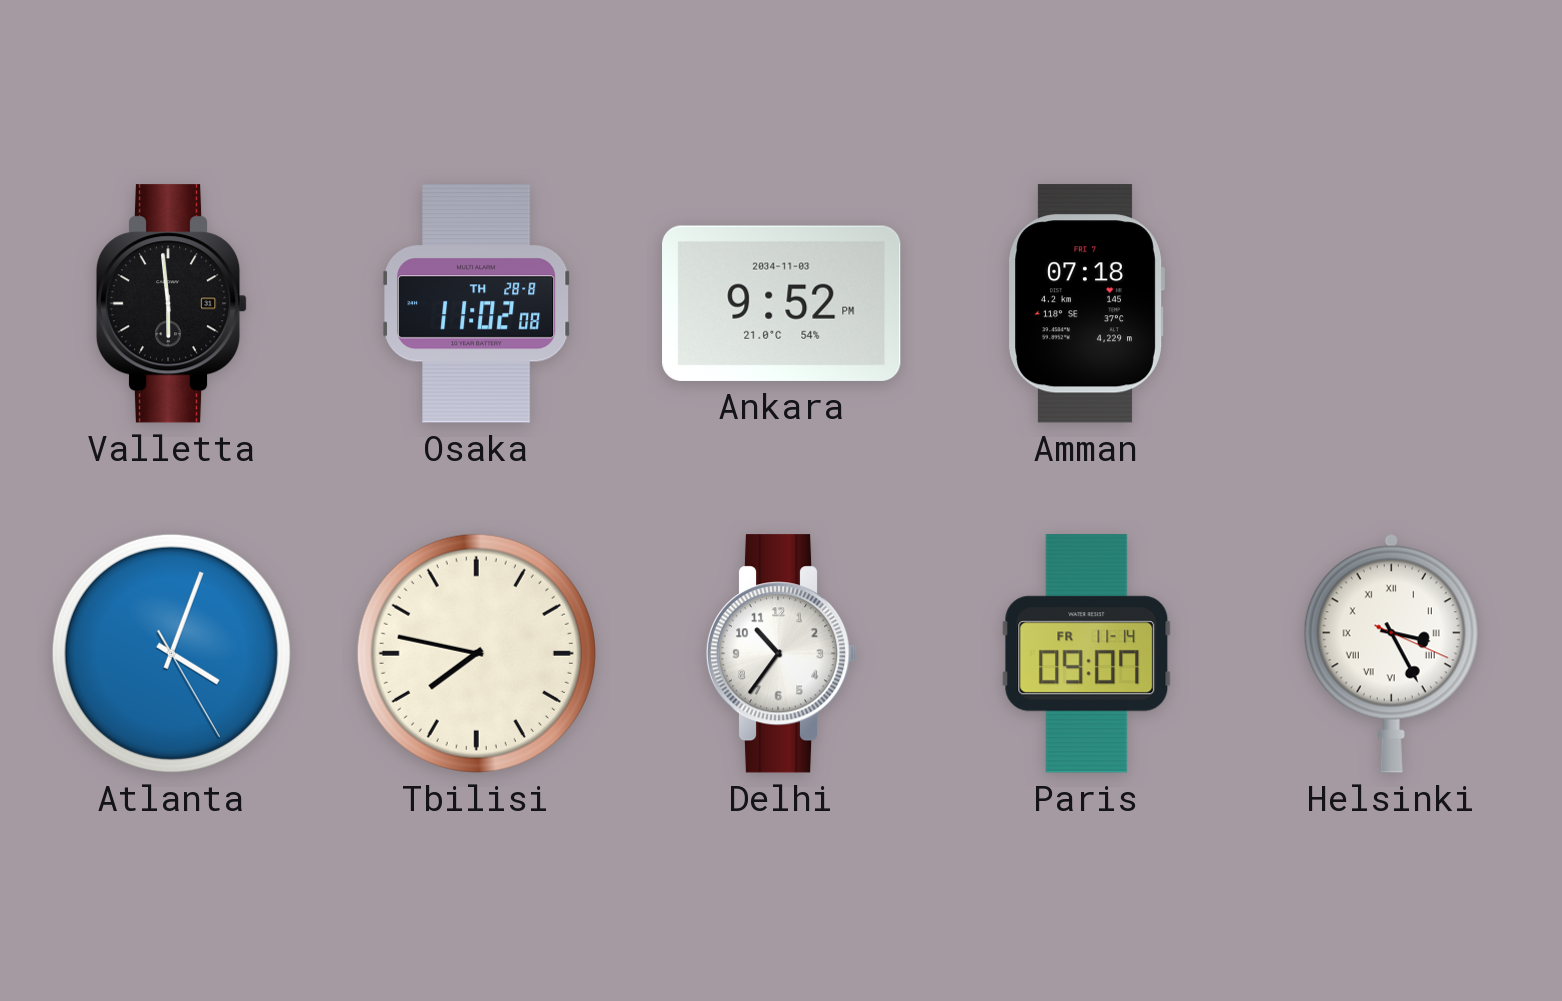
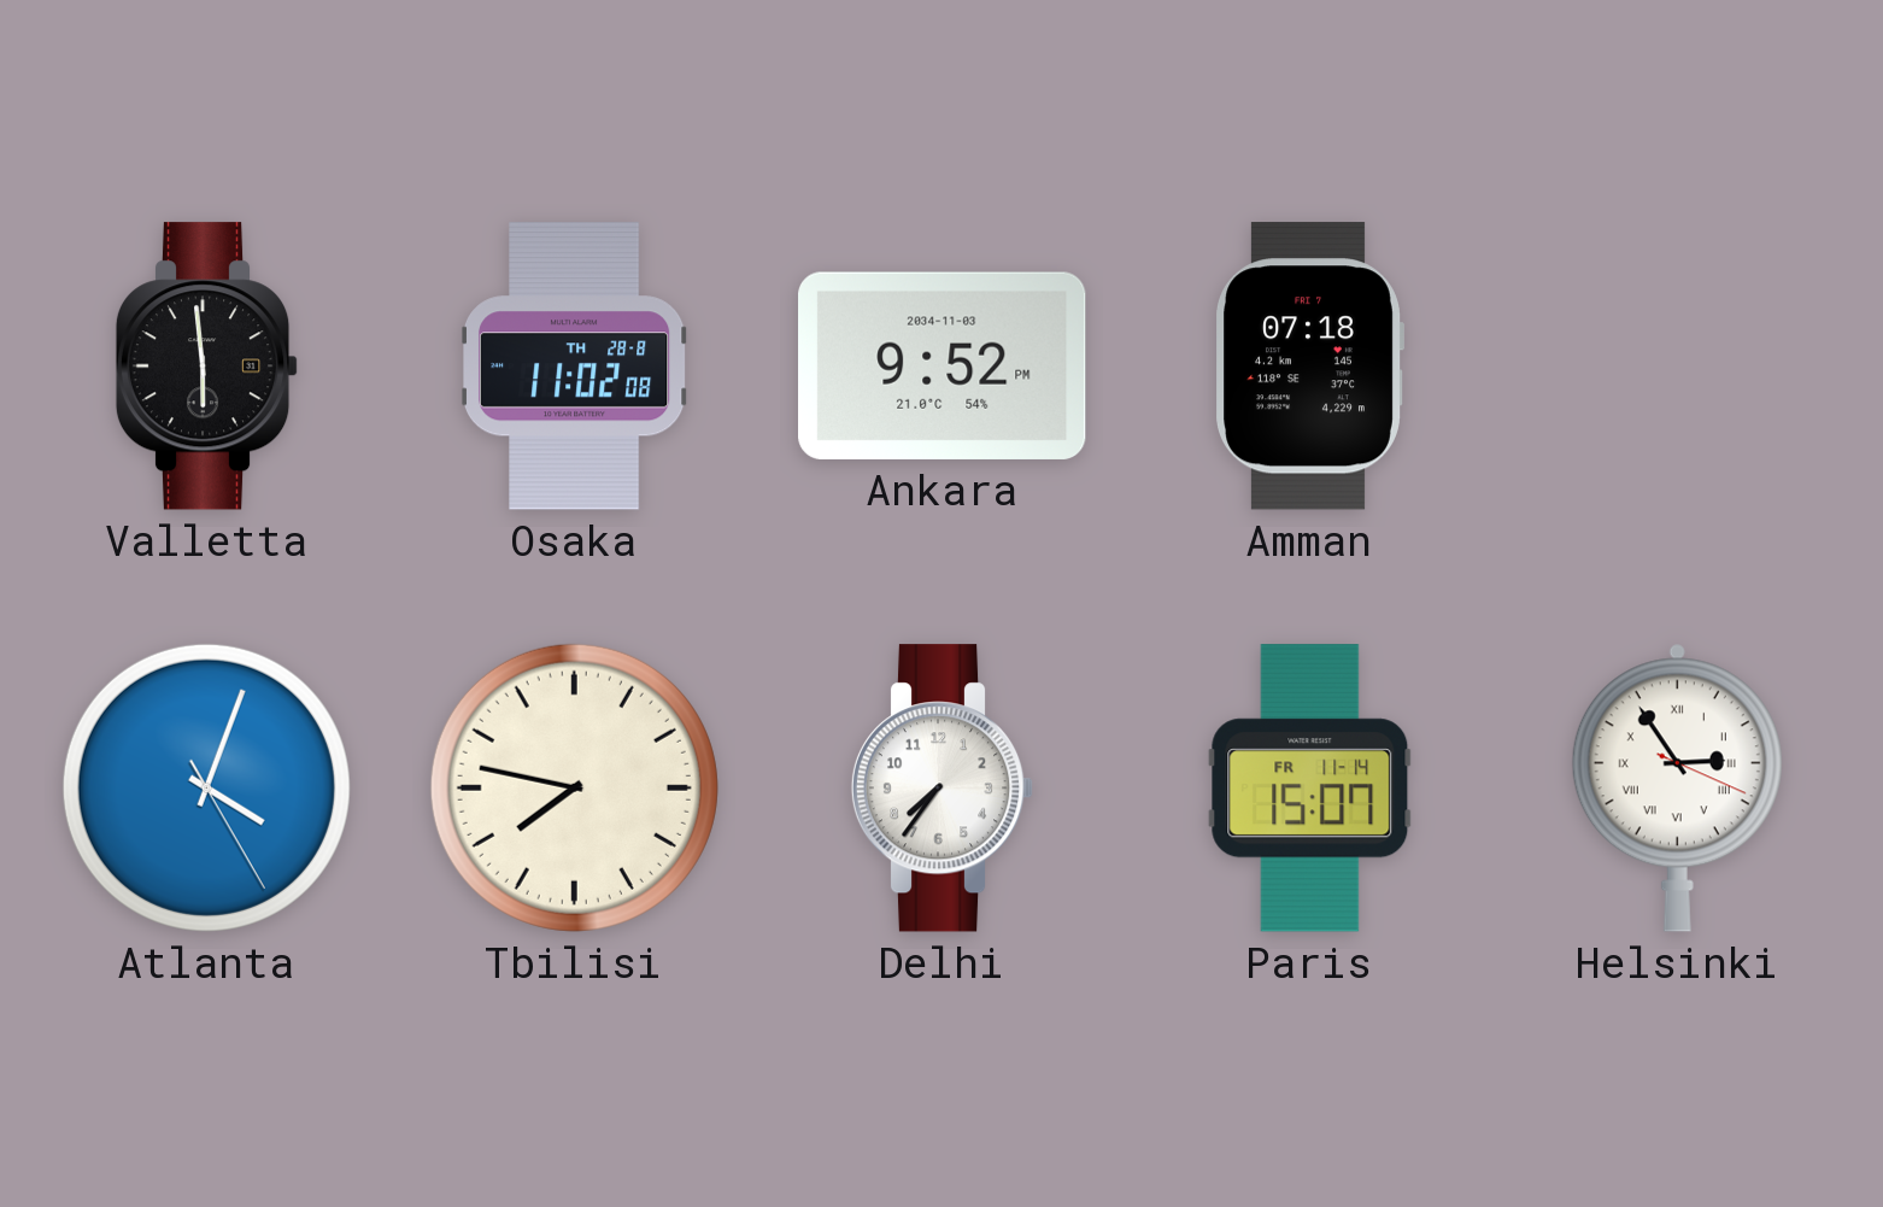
Delhi: 10:36 -> 7:36
Paris: 09:07 -> 15:07
Helsinki: 3:25 -> 2:54
